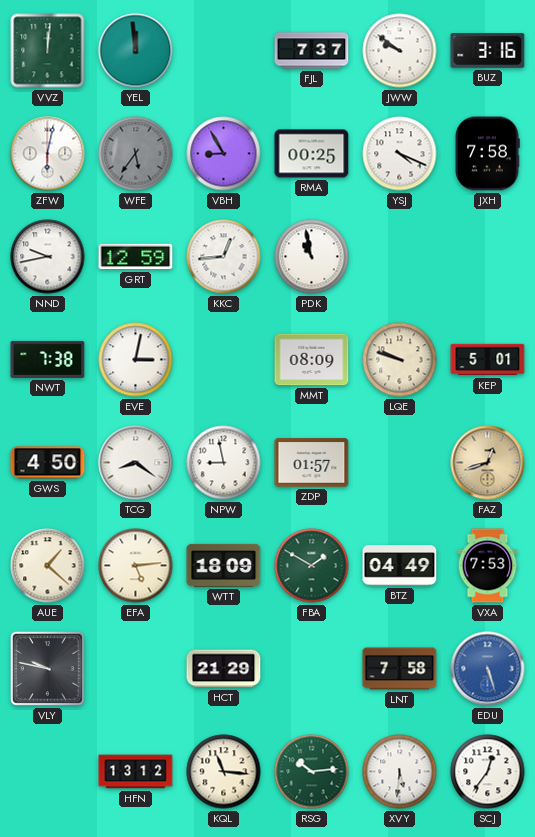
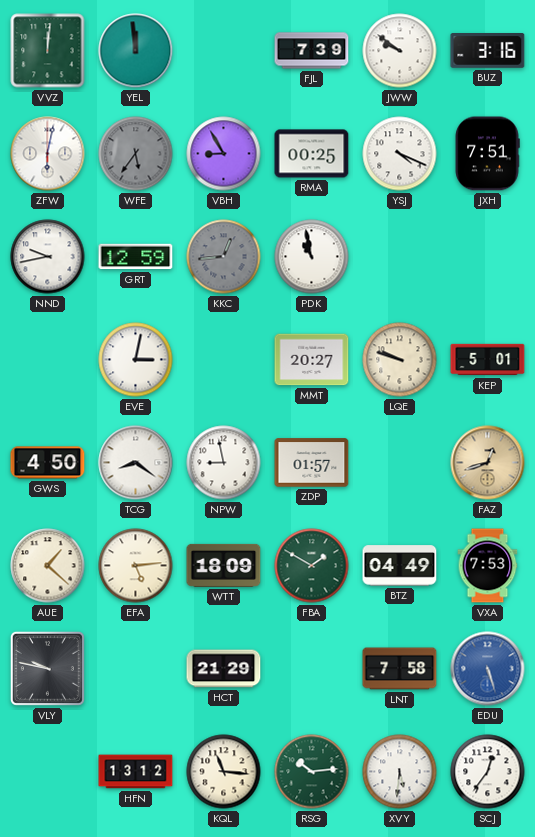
FJL: 7:37 -> 7:39
JXH: 7:58 -> 7:51
KKC dial: white -> grey
NWT: 7:38 -> none
MMT: 08:09 -> 20:27
